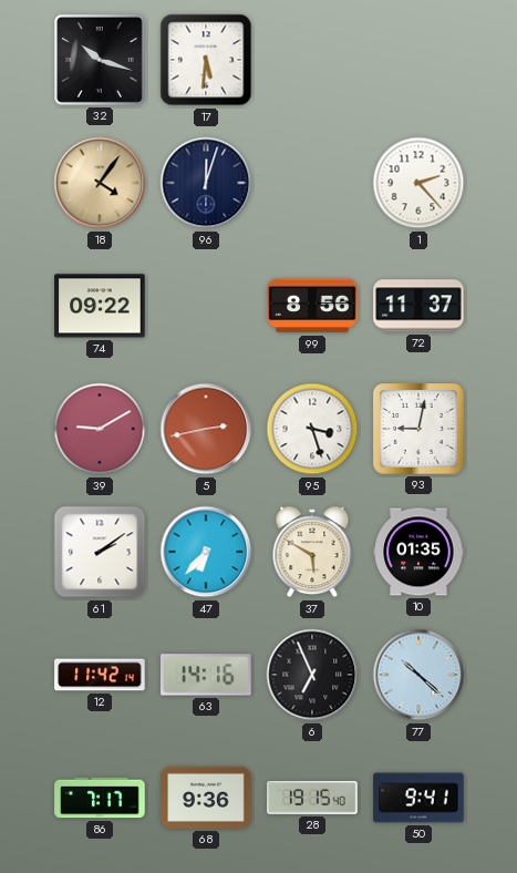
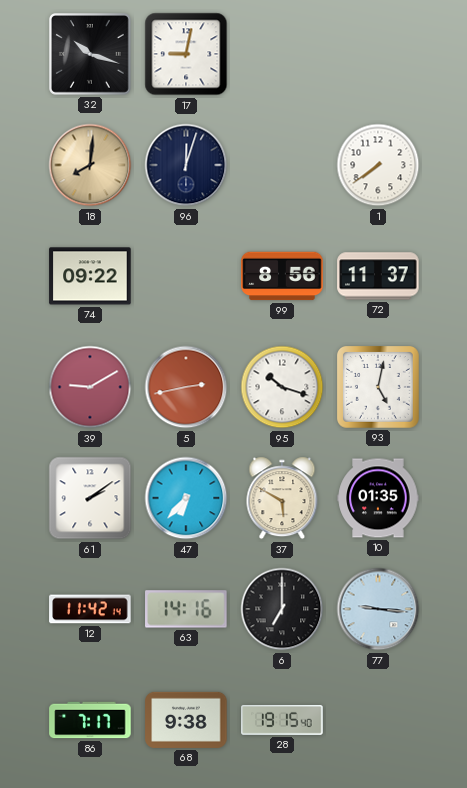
17: 5:31 -> 9:02
18: 4:06 -> 8:01
1: 2:23 -> 7:39
95: 3:27 -> 10:18
93: 9:02 -> 5:02
6: 6:56 -> 7:00
77: 10:22 -> 9:16
68: 9:36 -> 9:38
50: 9:41 -> none
